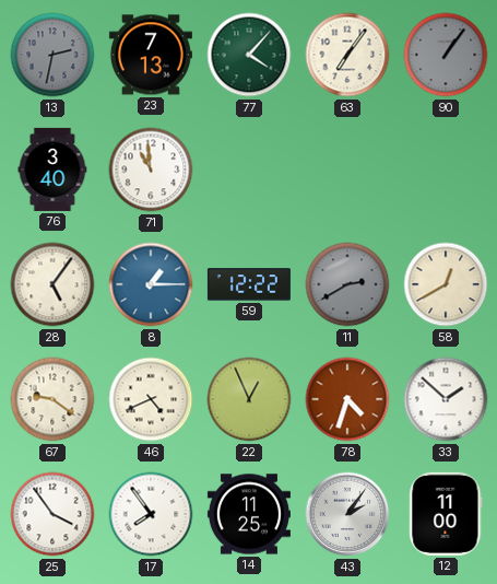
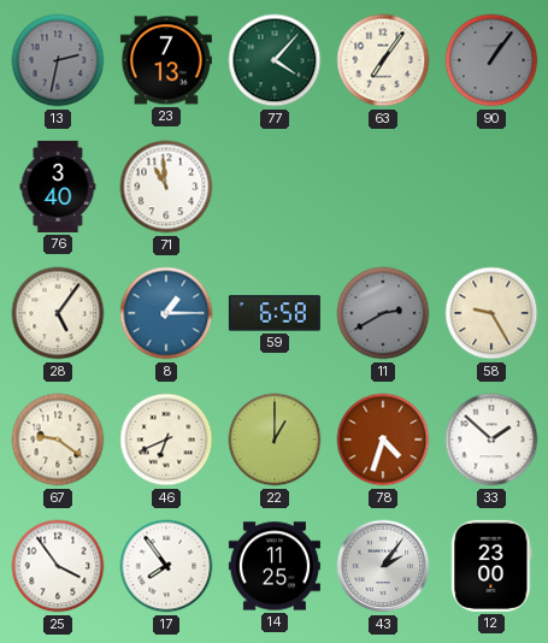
59: 12:22 -> 6:58
58: 12:40 -> 9:25
46: 4:41 -> 6:41
22: 12:56 -> 1:00
12: 11:00 -> 23:00
